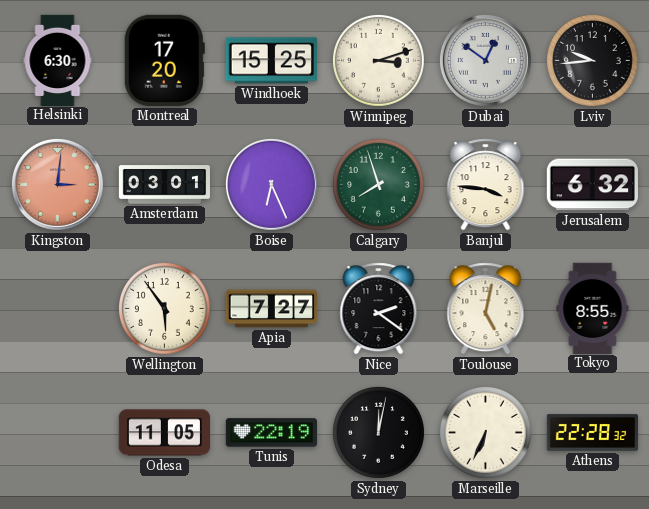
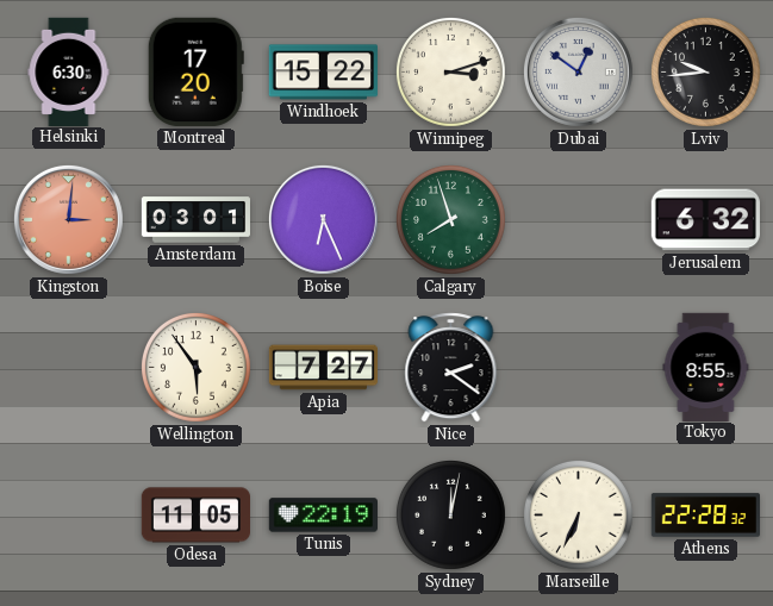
Windhoek: 15:25 -> 15:22
Banjul: 3:46 -> none
Toulouse: 5:02 -> none
